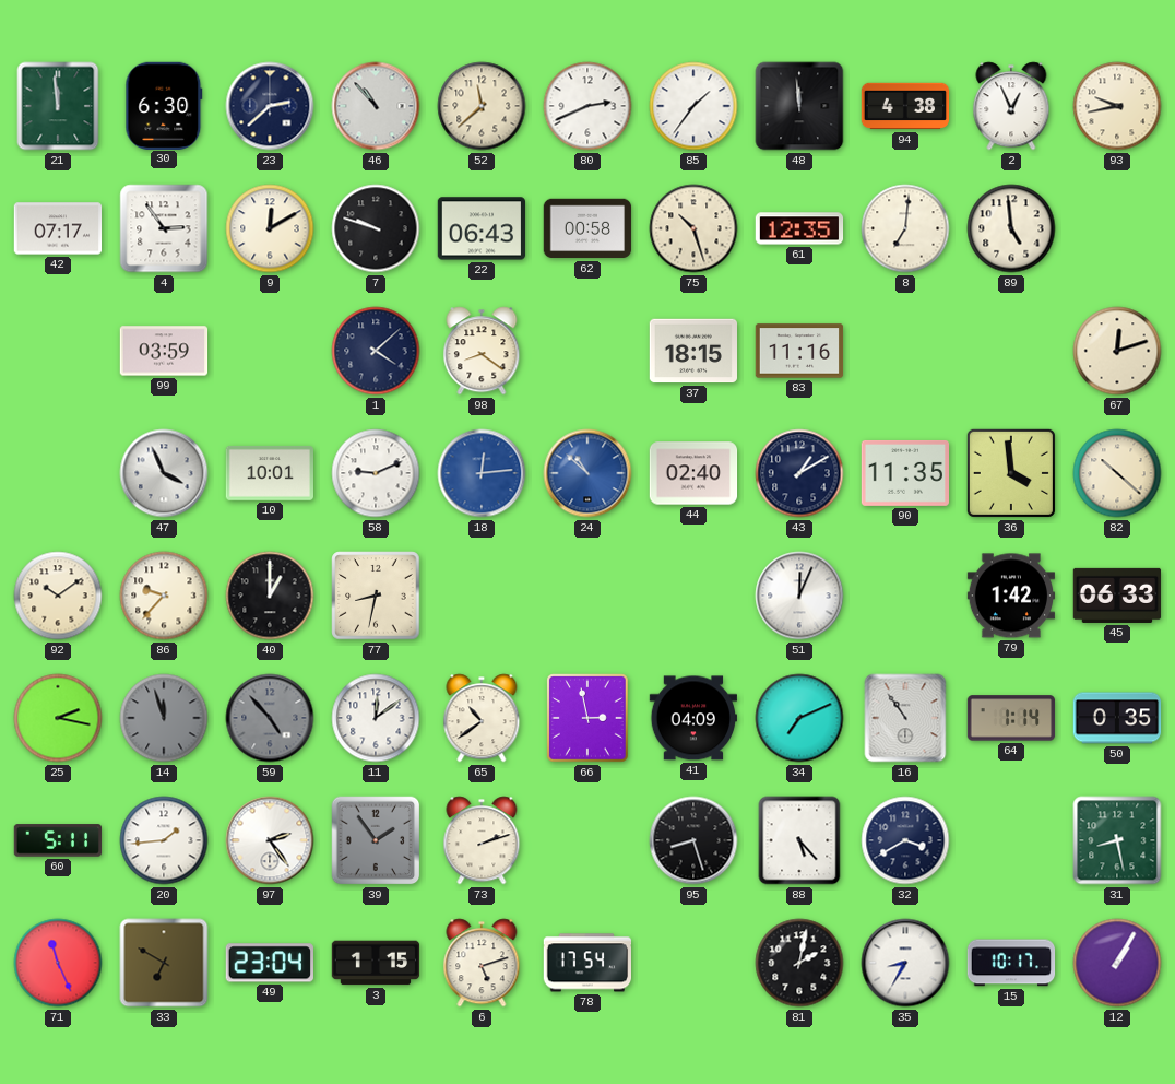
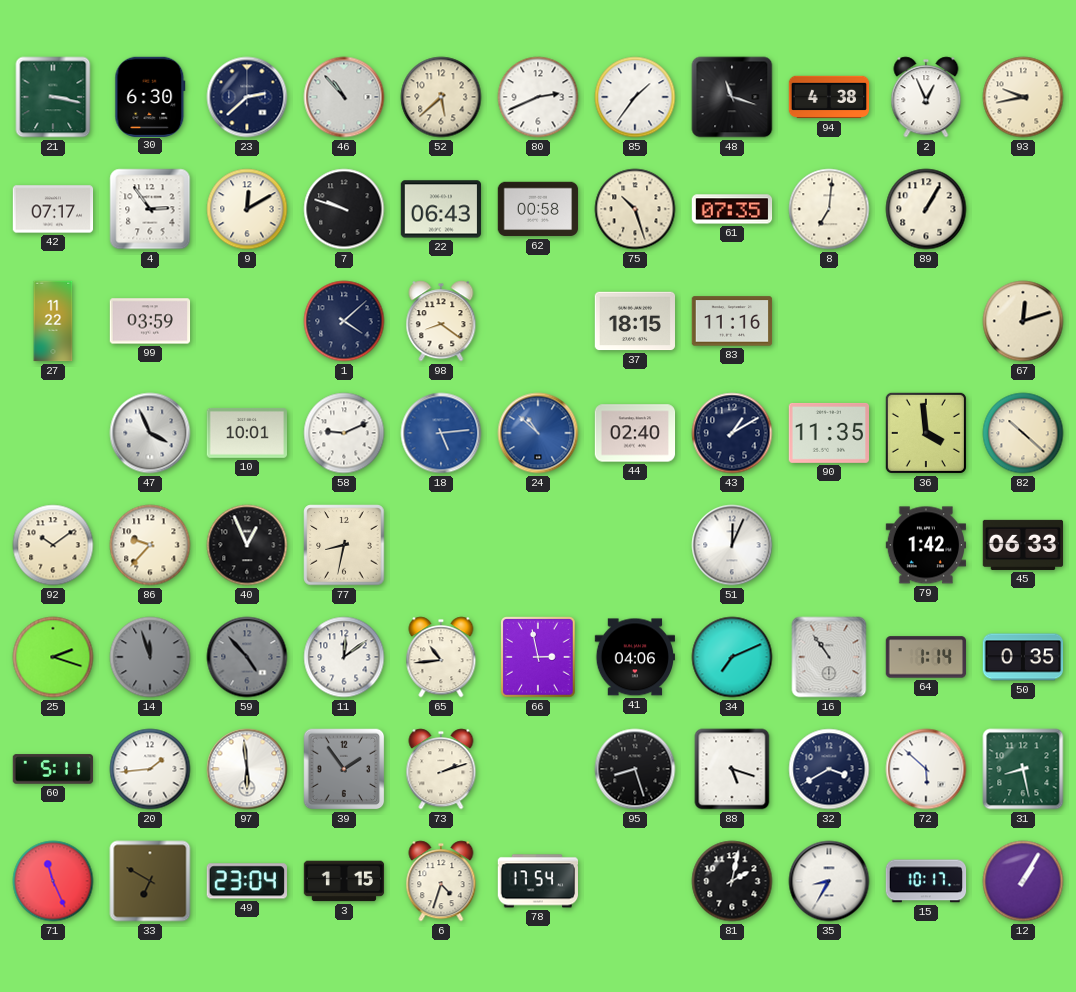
21: 11:59 -> 3:17
52: 11:38 -> 5:38
48: 11:59 -> 11:18
61: 12:35 -> 07:35
89: 4:59 -> 1:05
27: none -> 11:22
18: 12:14 -> 5:14
40: 1:00 -> 12:56
25: 2:17 -> 2:18
65: 10:39 -> 10:44
41: 04:09 -> 04:06
97: 2:24 -> 5:59
88: 5:23 -> 5:18
72: none -> 5:52
6: 5:12 -> 4:33
